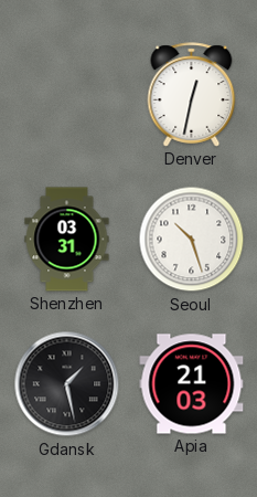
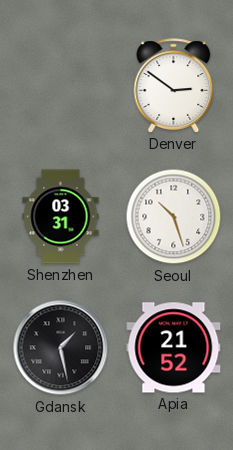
Denver: 12:32 -> 2:51
Apia: 21:03 -> 21:52
